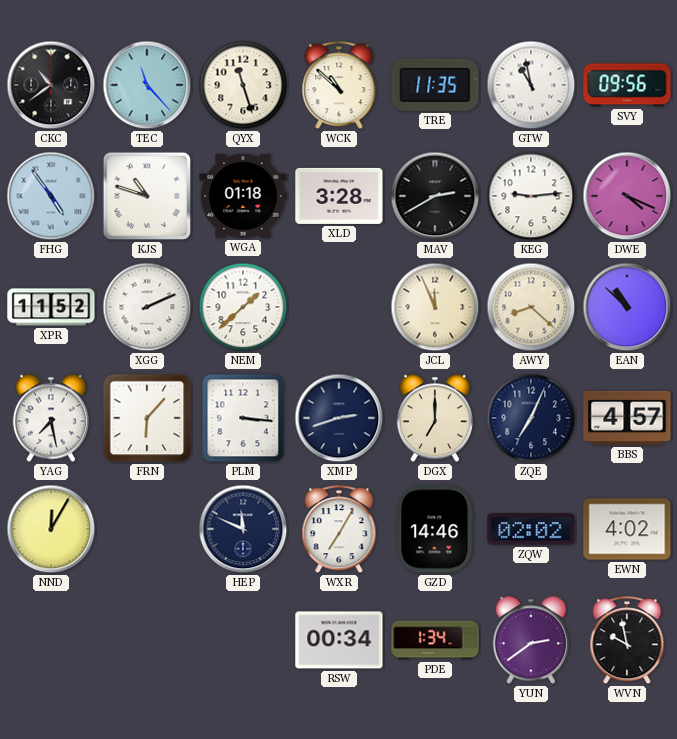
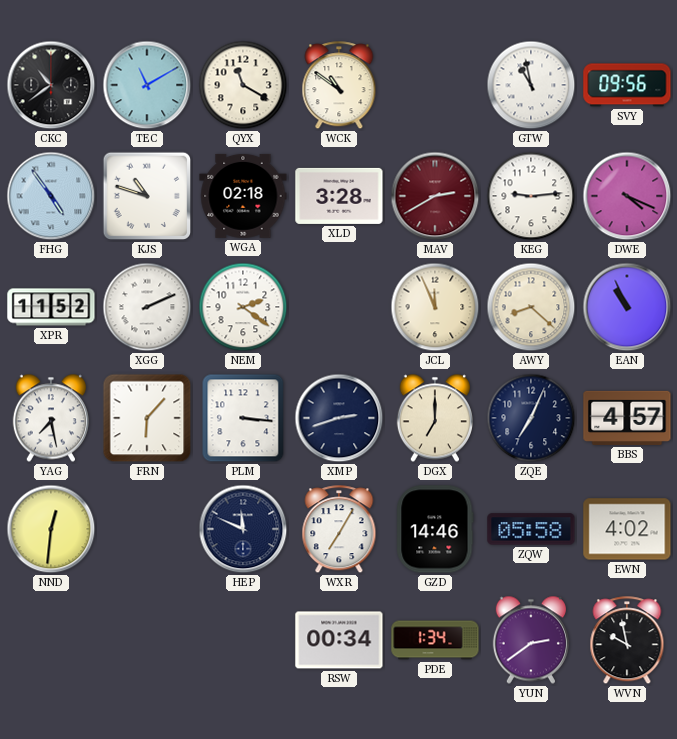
TEC: 11:23 -> 11:10
QYX: 11:27 -> 11:20
WCK: 10:52 -> 10:51
TRE: 11:35 -> none
WGA: 01:18 -> 02:18
MAV dial: black -> burgundy
NEM: 1:38 -> 2:21
EAN: 10:52 -> 10:56
NND: 12:05 -> 12:31
ZQW: 02:02 -> 05:58
